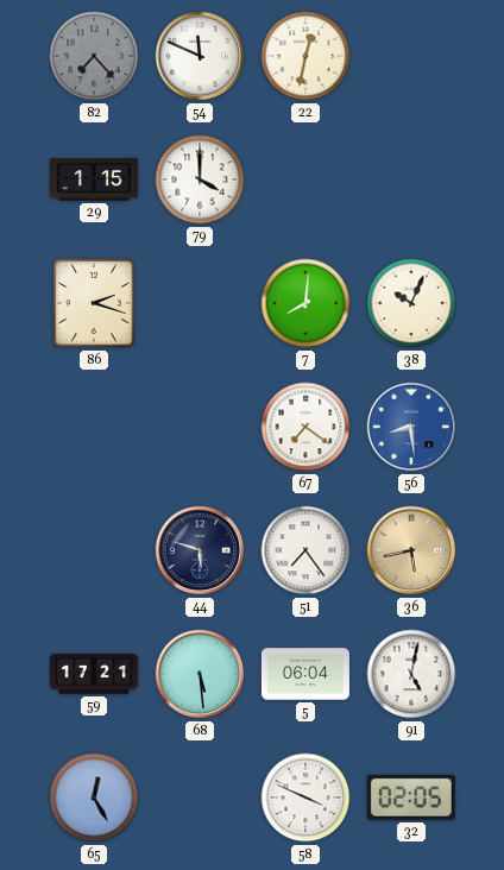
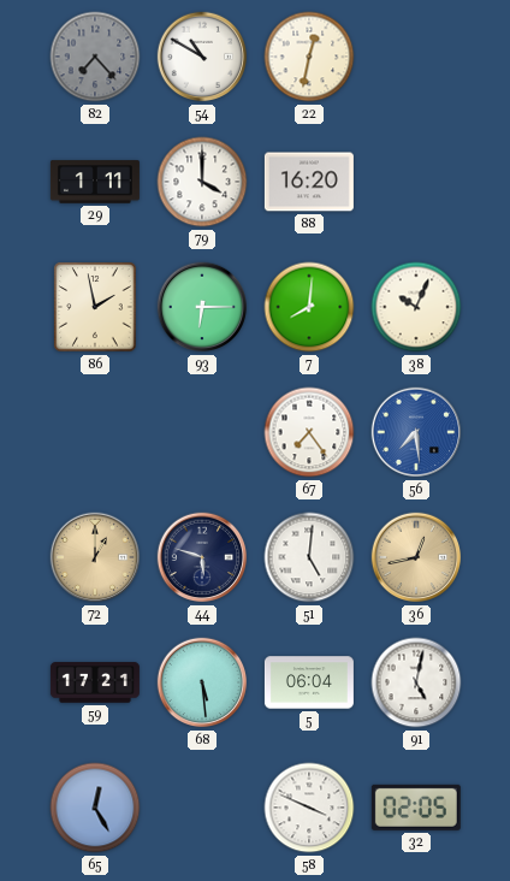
54: 11:49 -> 10:50
29: 1:15 -> 1:11
88: none -> 16:20
86: 2:18 -> 1:58
93: none -> 6:15
67: 7:21 -> 7:24
56: 8:29 -> 7:29
72: none -> 1:00
51: 7:24 -> 5:01
36: 5:43 -> 12:43
